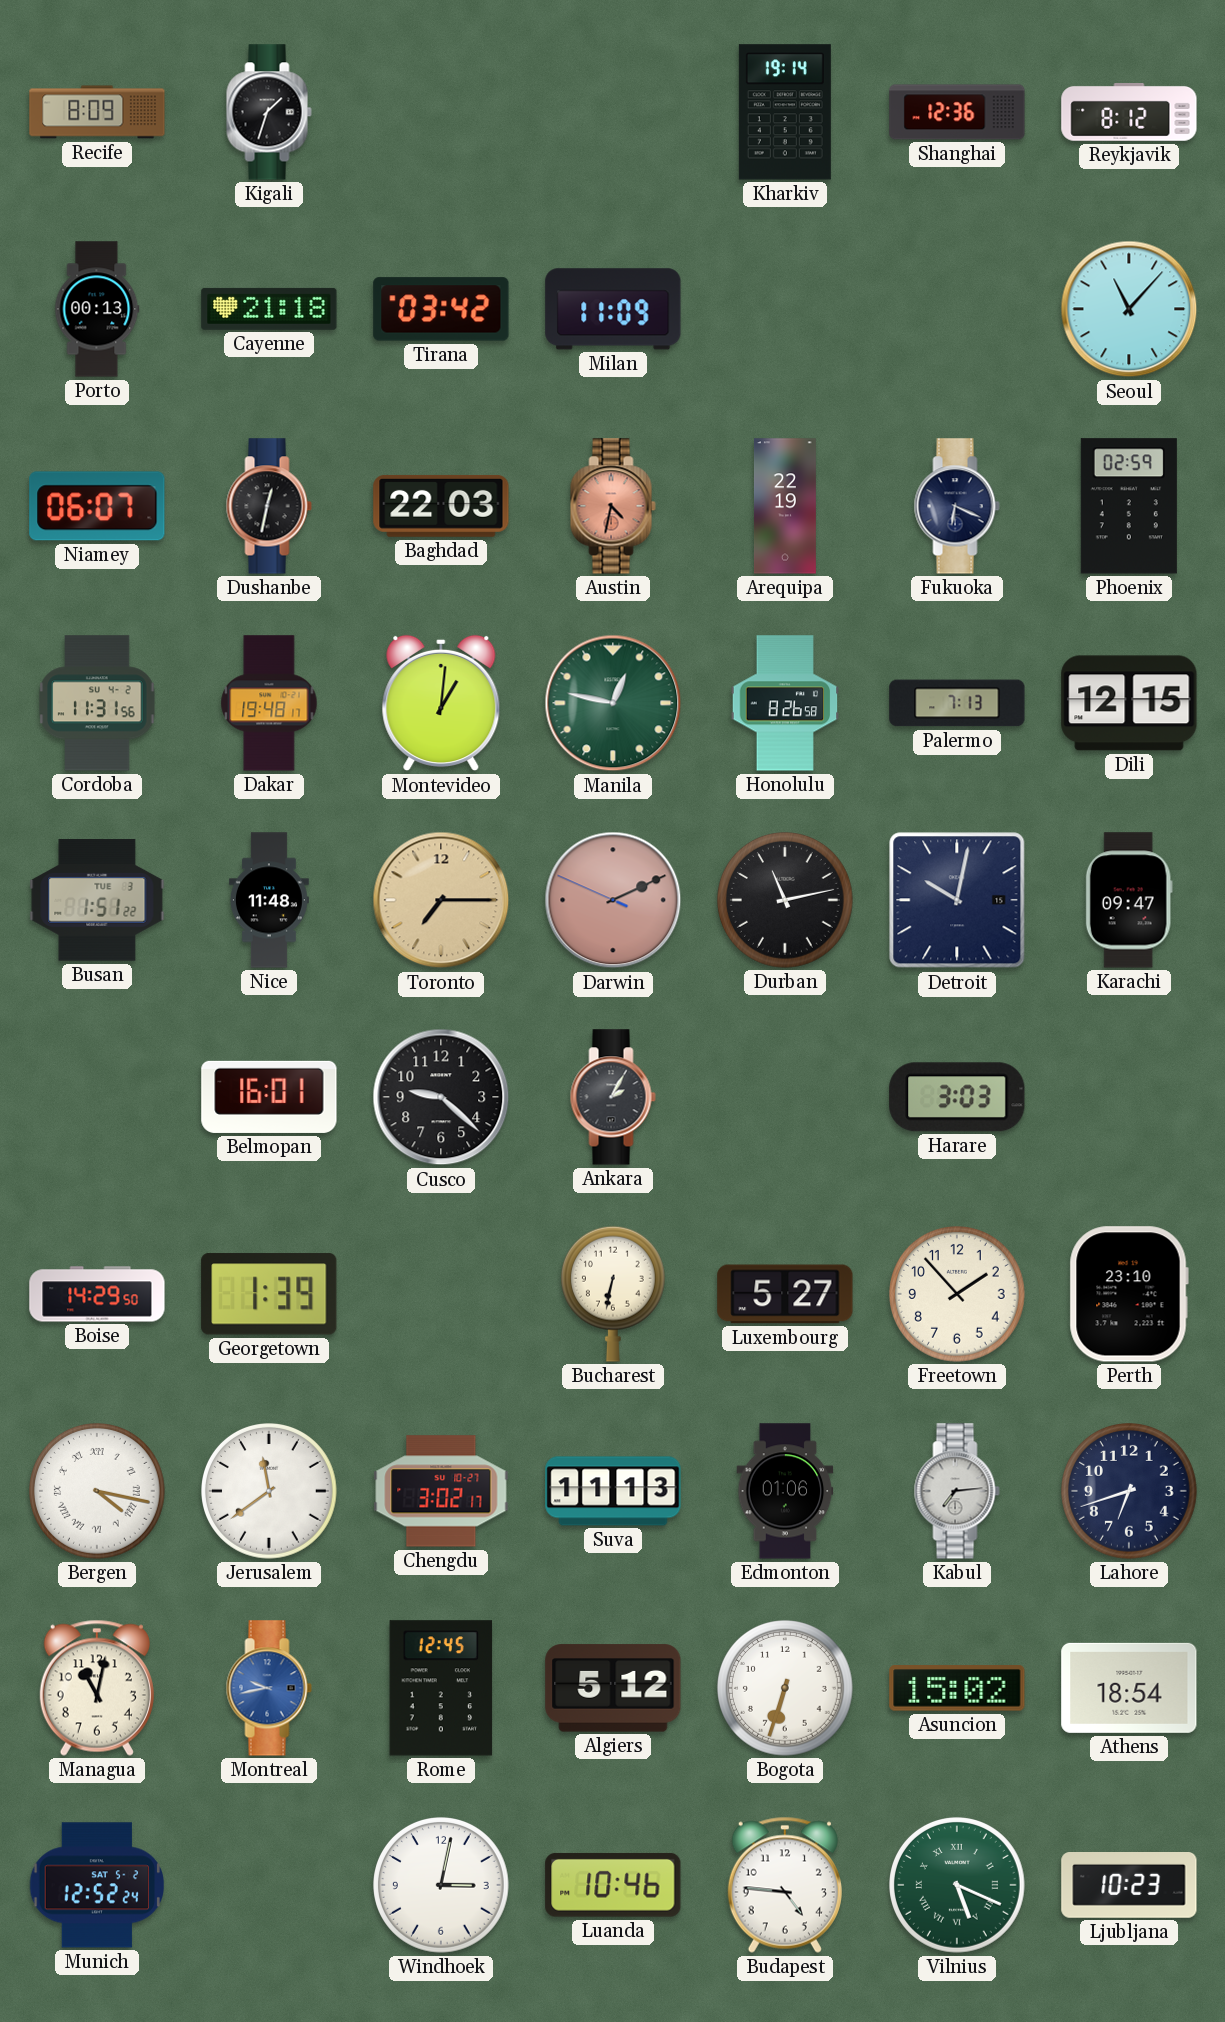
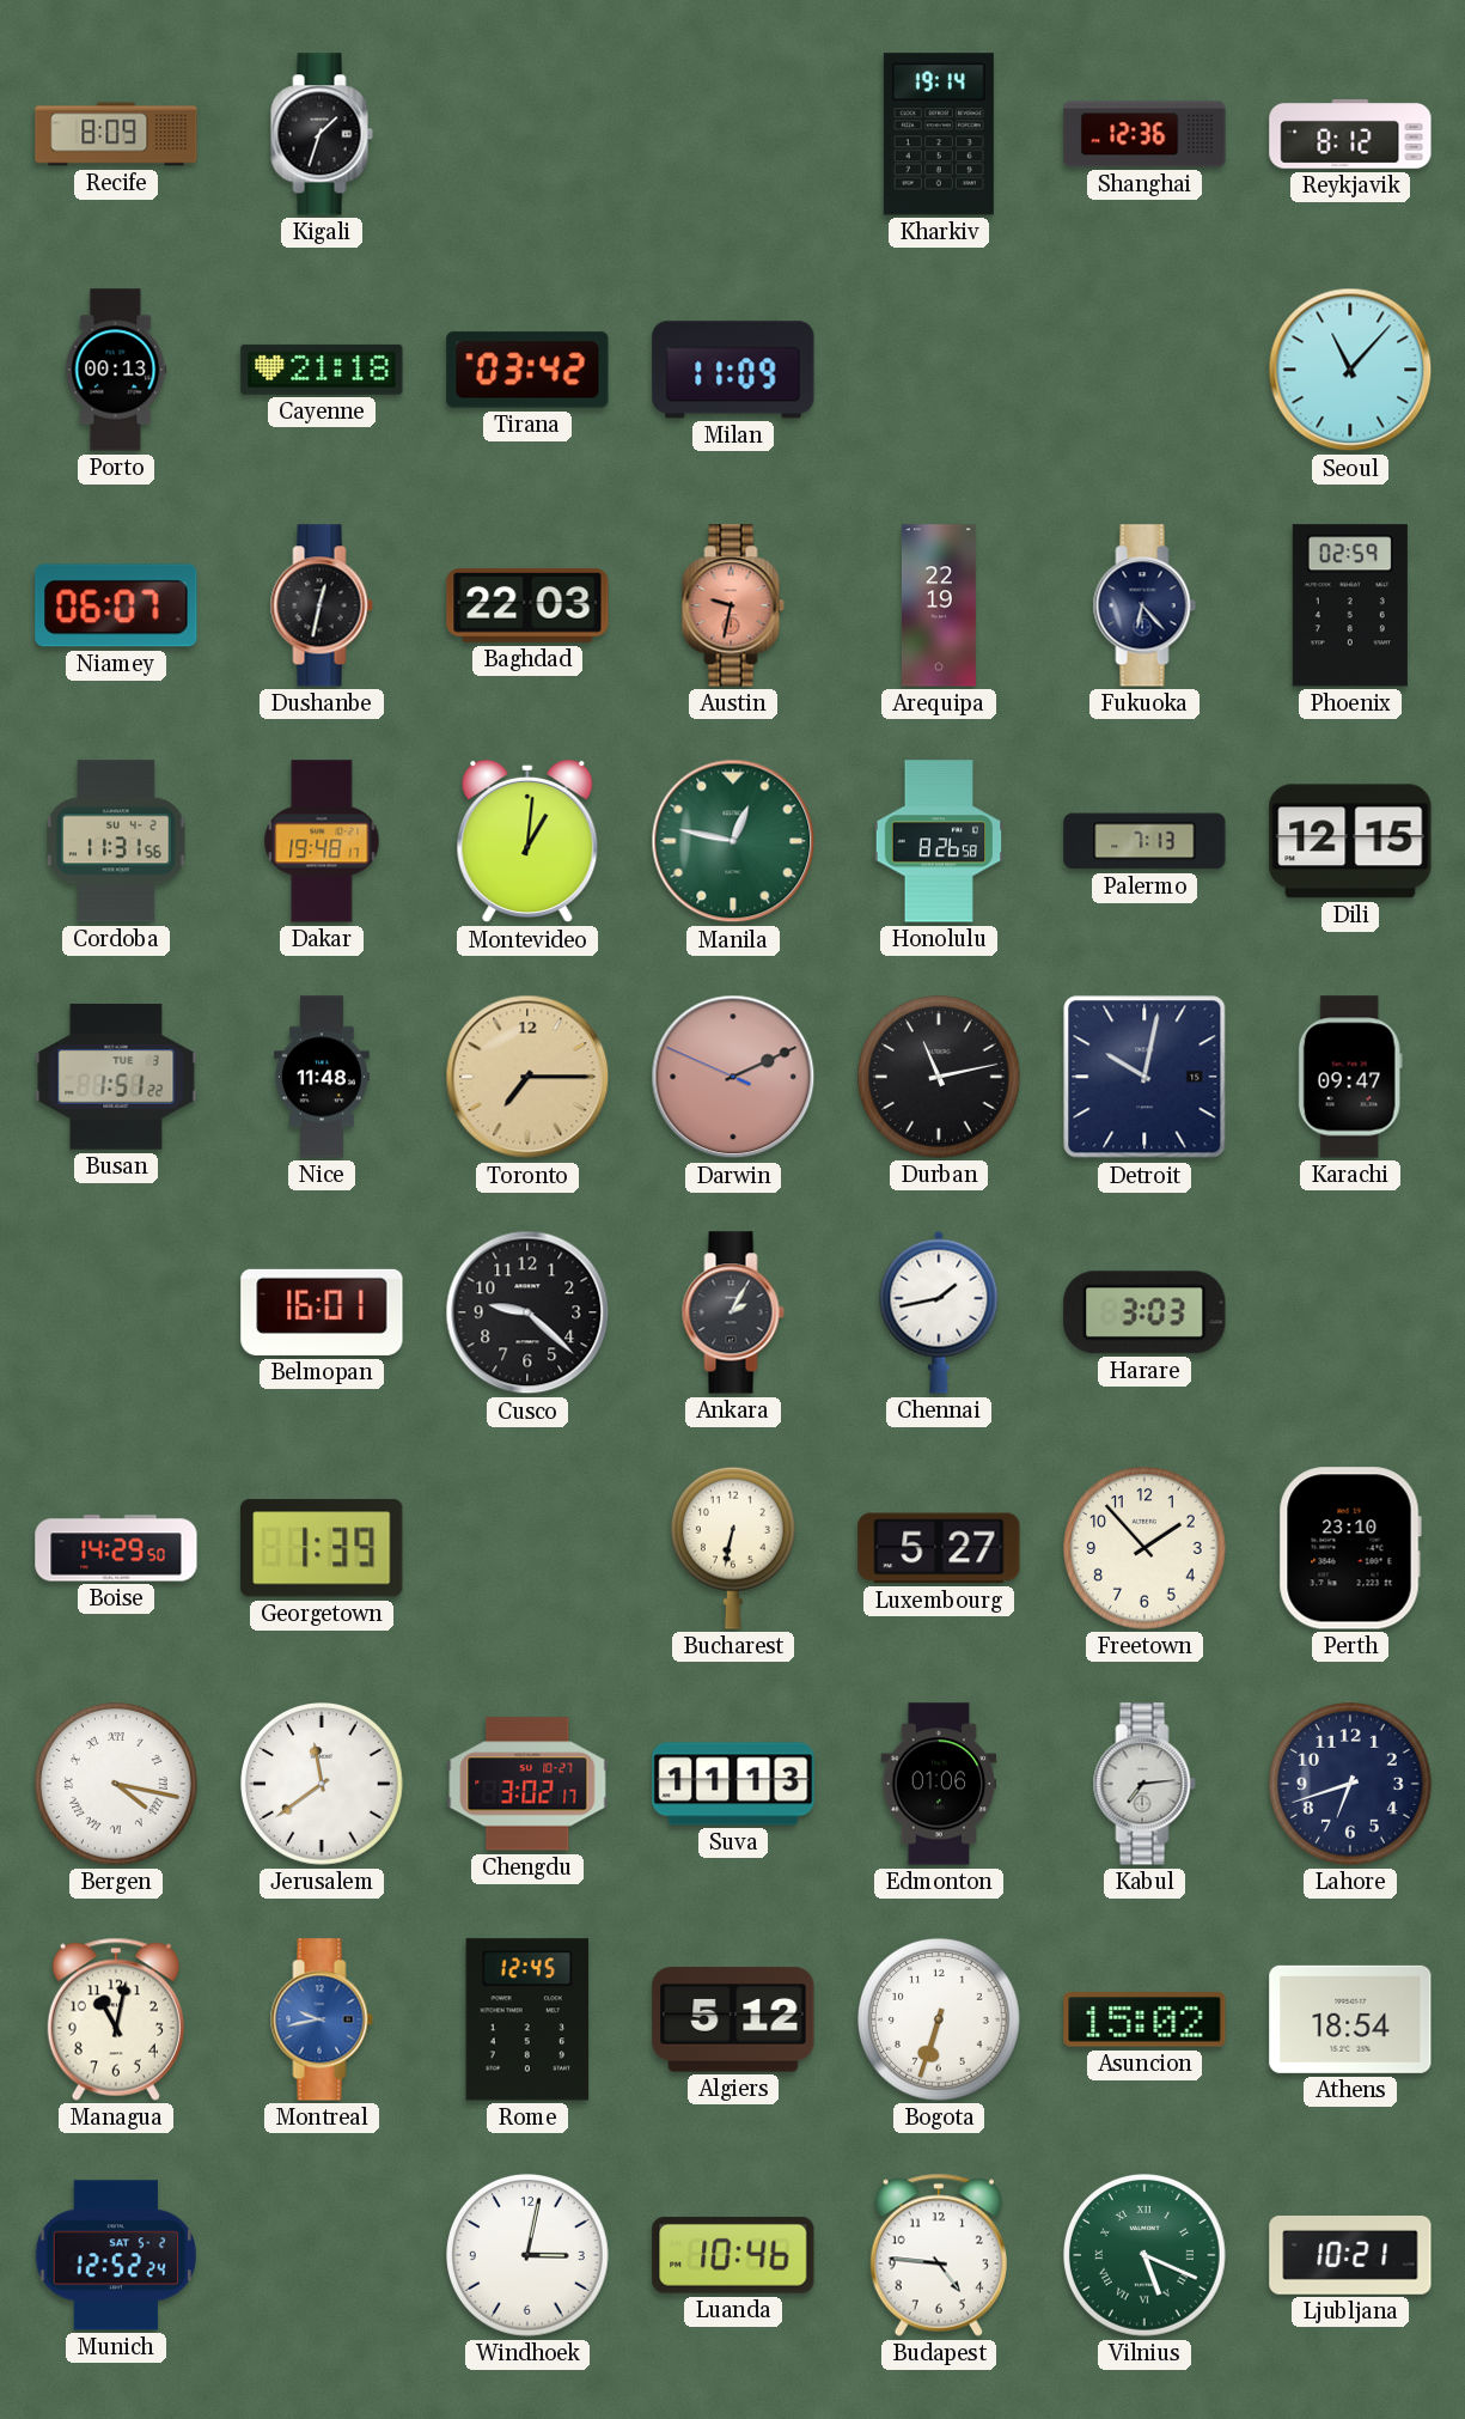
Austin: 4:32 -> 9:32
Fukuoka: 6:19 -> 6:23
Chennai: none -> 1:43
Ljubljana: 10:23 -> 10:21
